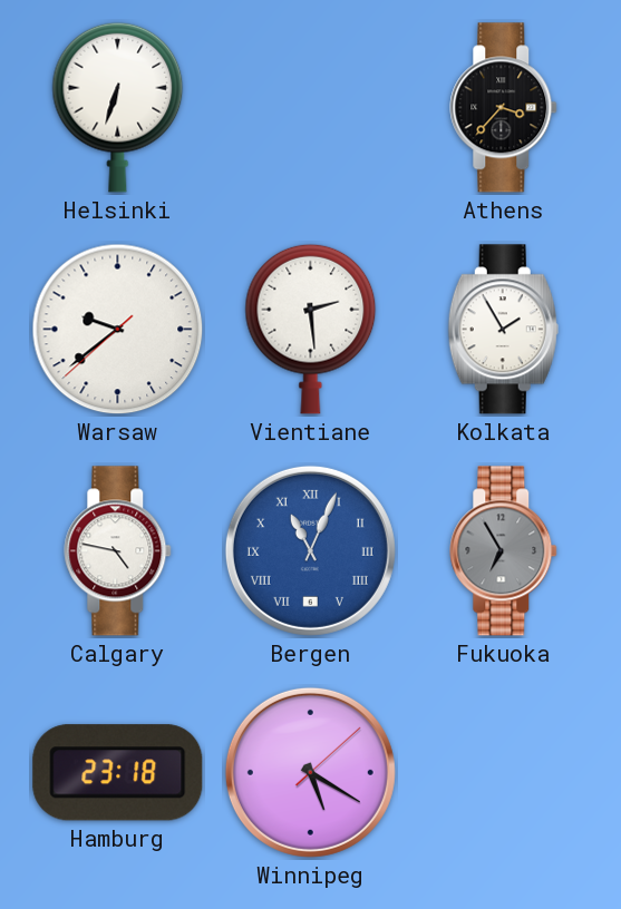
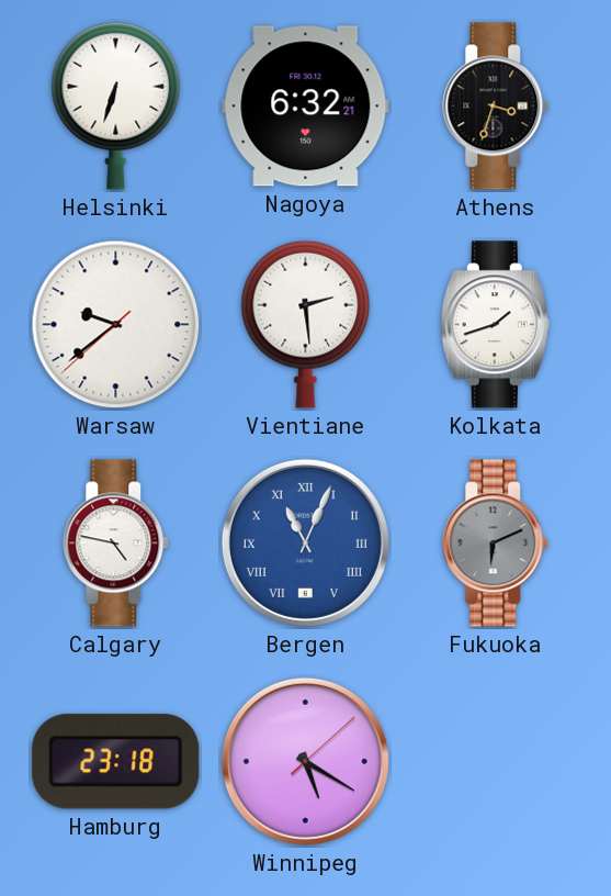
Nagoya: none -> 6:32
Athens: 3:37 -> 3:33
Kolkata: 1:55 -> 1:42
Fukuoka: 6:55 -> 6:11
